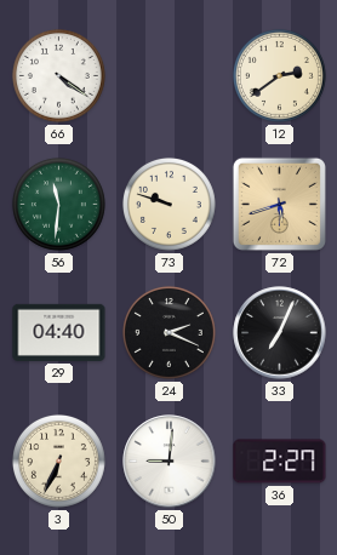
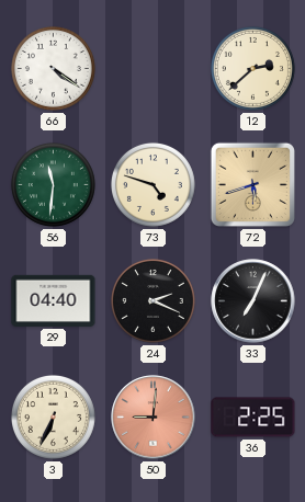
12: 2:39 -> 2:38
73: 9:48 -> 4:48
50 dial: white -> salmon
36: 2:27 -> 2:25
